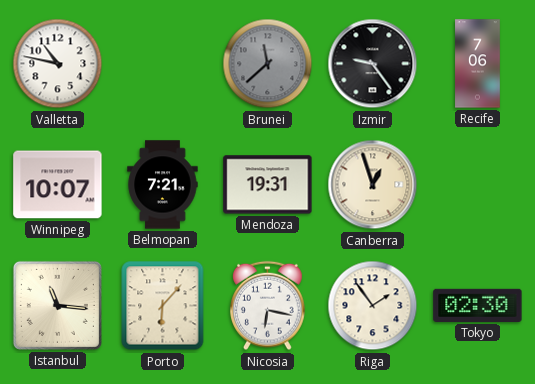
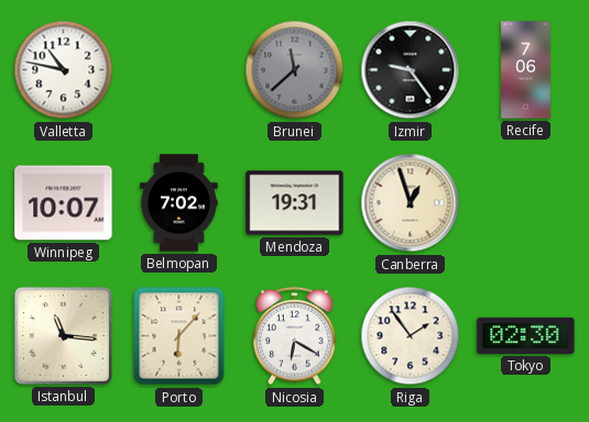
Belmopan: 7:21 -> 7:02
Nicosia: 6:17 -> 6:20
